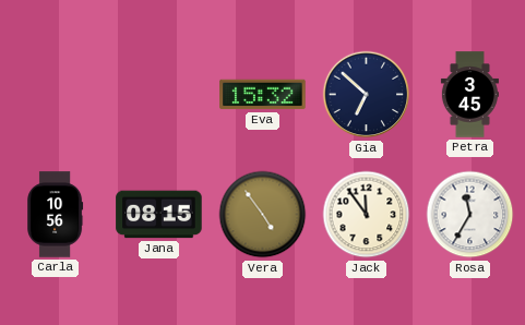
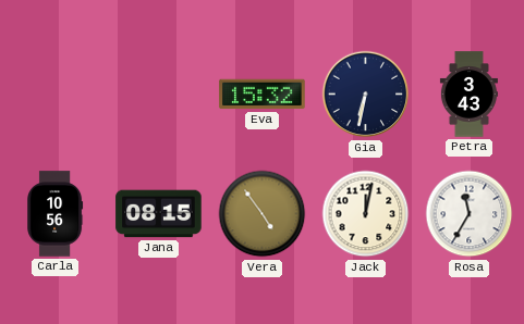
Gia: 6:52 -> 6:32
Petra: 3:45 -> 3:43
Jack: 11:54 -> 12:02
